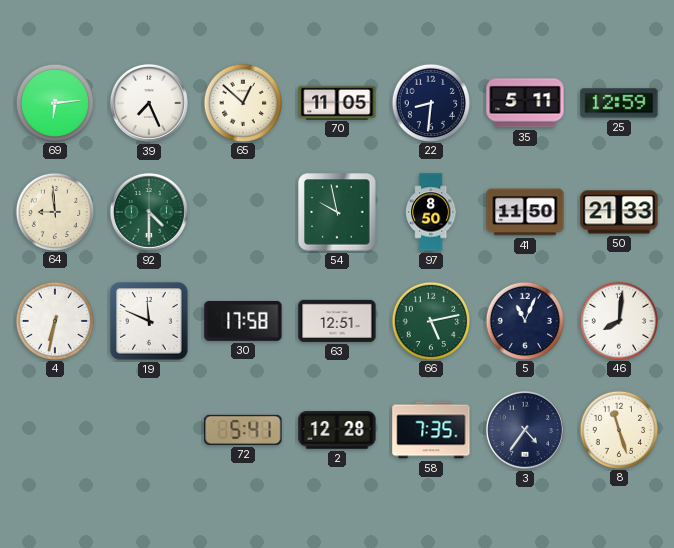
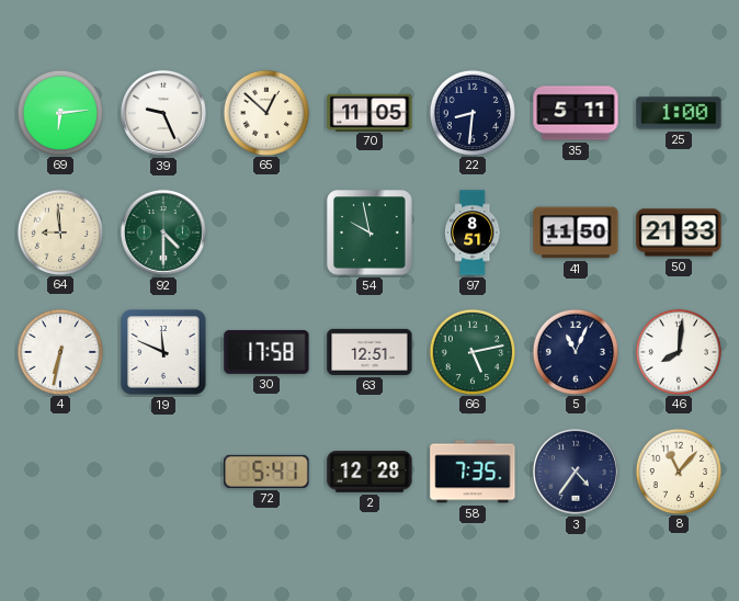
39: 7:26 -> 9:26
25: 12:59 -> 1:00
97: 8:50 -> 8:51
8: 11:27 -> 11:07
